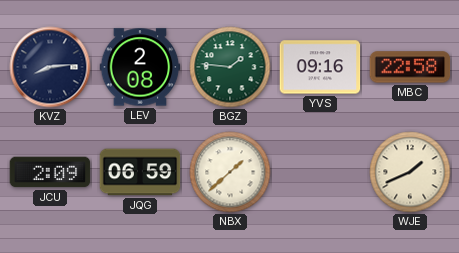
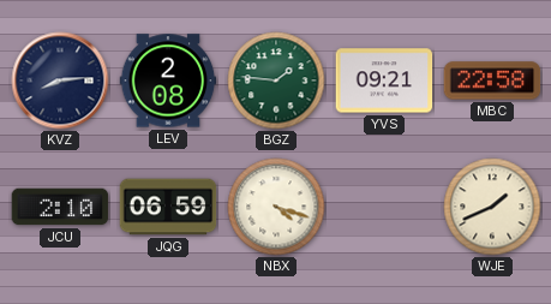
YVS: 09:16 -> 09:21
JCU: 2:09 -> 2:10
NBX: 1:38 -> 4:18
